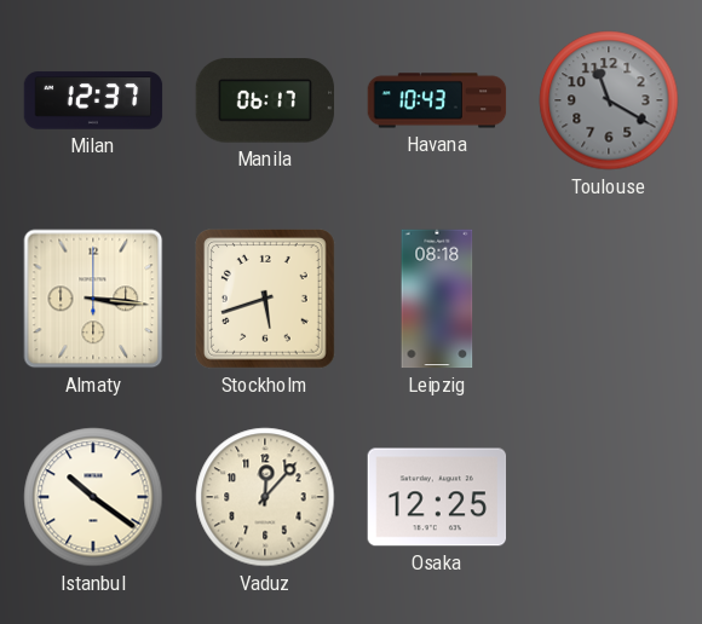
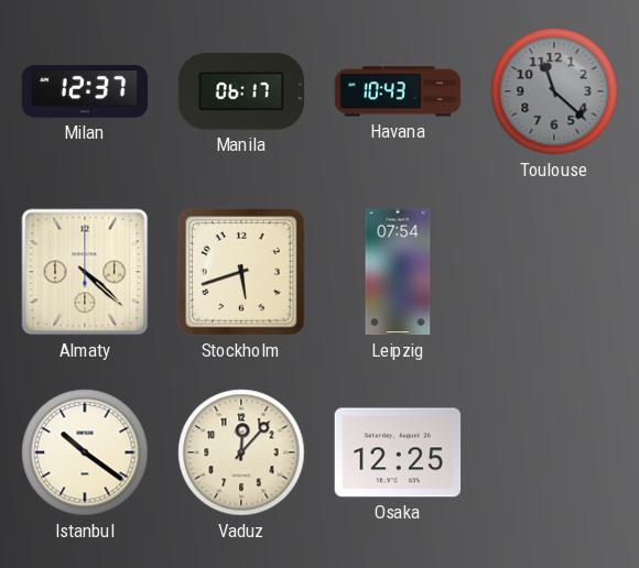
Toulouse: 11:20 -> 11:22
Almaty: 3:16 -> 4:22
Leipzig: 08:18 -> 07:54
